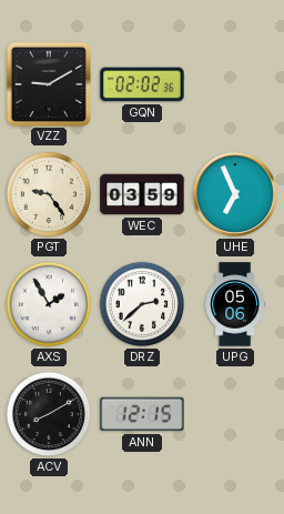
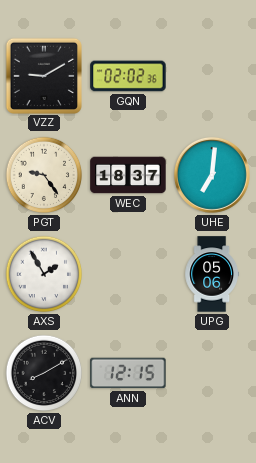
WEC: 03:59 -> 18:37
UHE: 6:56 -> 7:01
DRZ: 2:38 -> none
